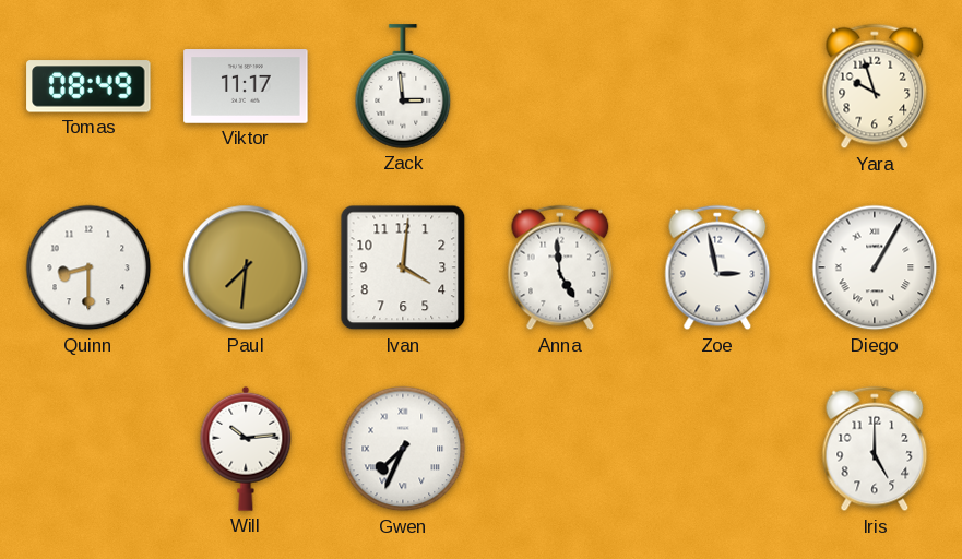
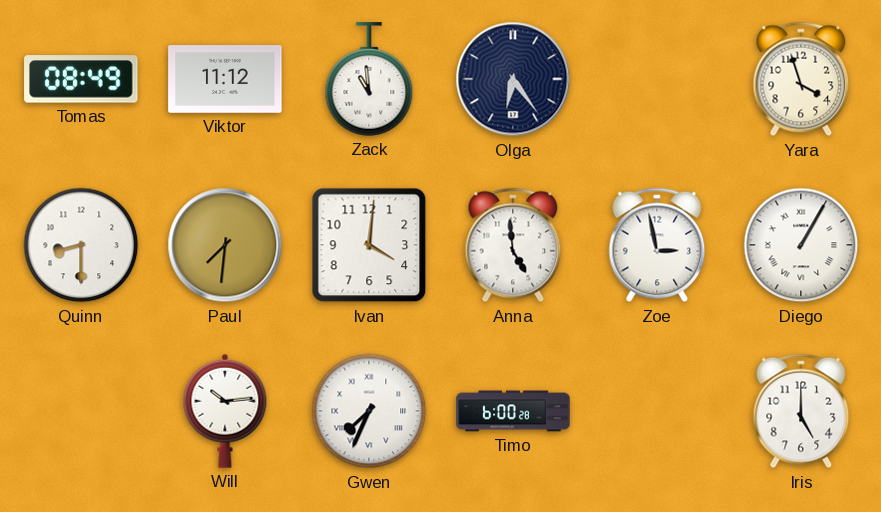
Viktor: 11:17 -> 11:12
Zack: 2:59 -> 10:59
Olga: none -> 6:24
Yara: 9:57 -> 3:57
Timo: none -> 6:00
